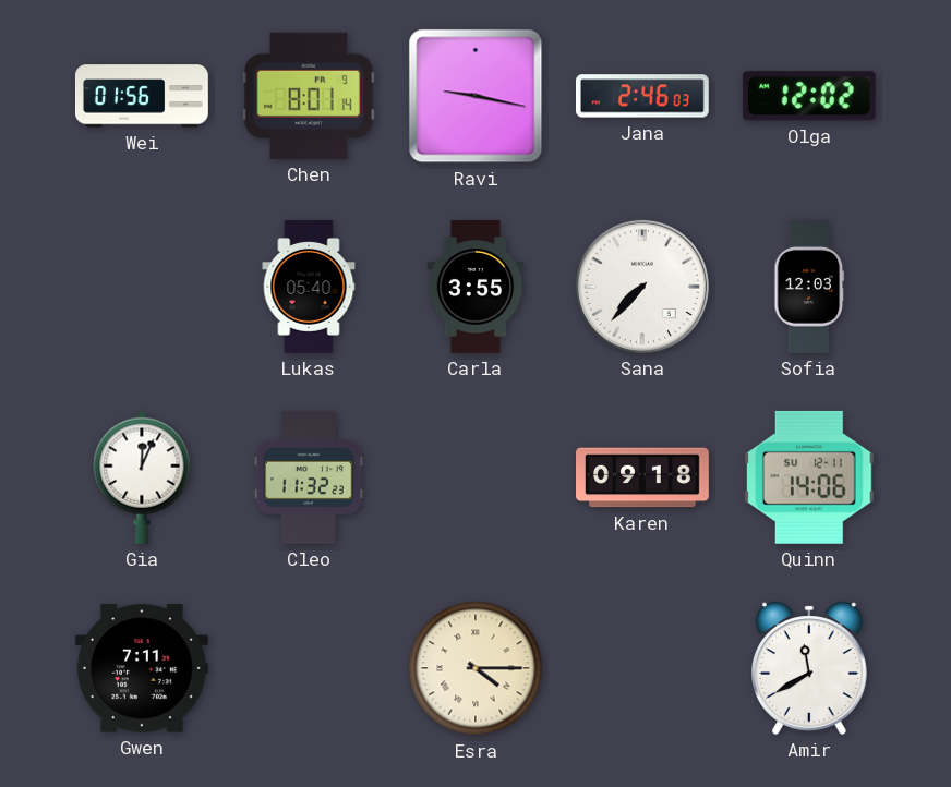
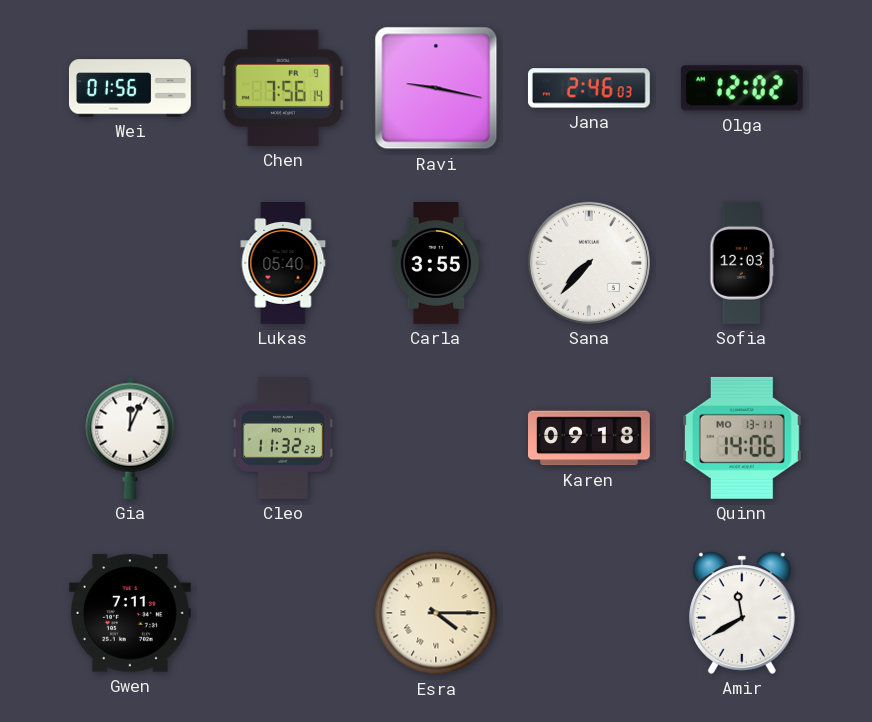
Chen: 8:01 -> 7:56
Quinn date: SU 12-11 -> MO 13-11
